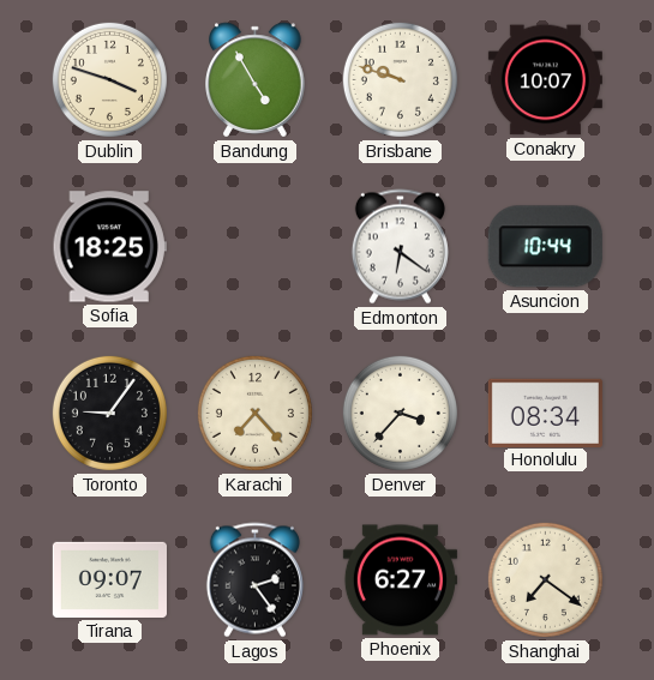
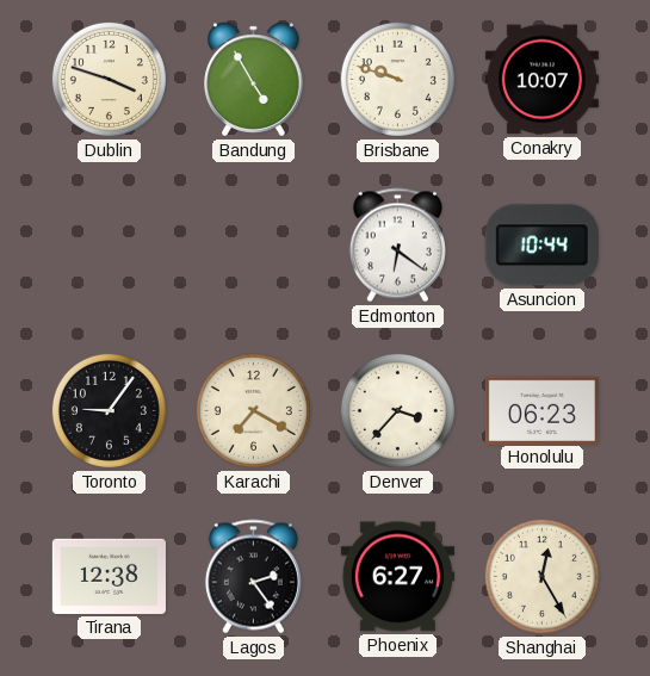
Sofia: 18:25 -> none
Karachi: 7:23 -> 7:20
Honolulu: 08:34 -> 06:23
Tirana: 09:07 -> 12:38
Shanghai: 7:21 -> 12:25
